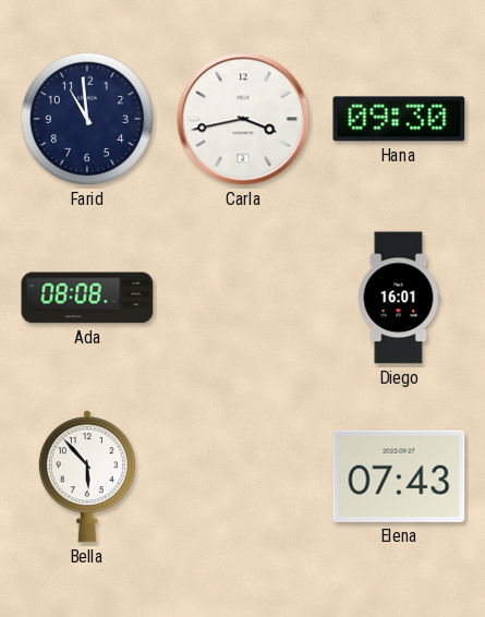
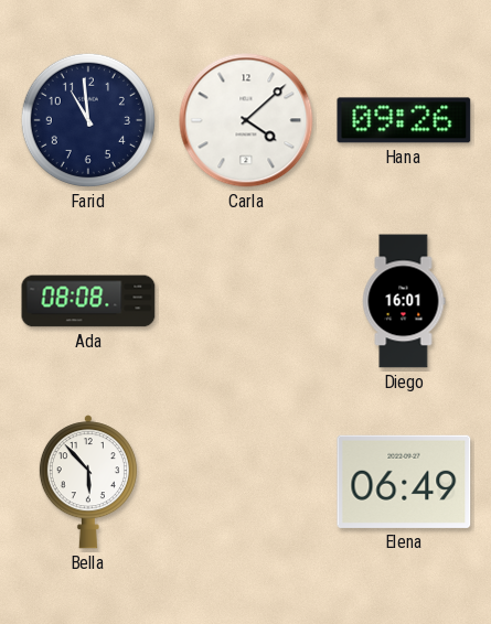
Carla: 3:43 -> 4:08
Hana: 09:30 -> 09:26
Elena: 07:43 -> 06:49
